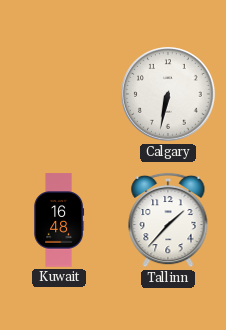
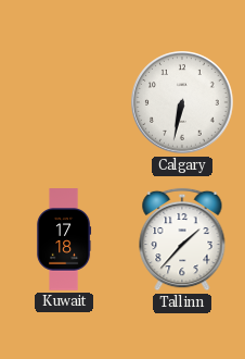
Kuwait: 16:48 -> 17:18
